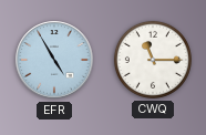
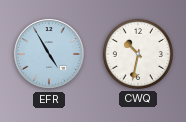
CWQ: 11:15 -> 10:32
